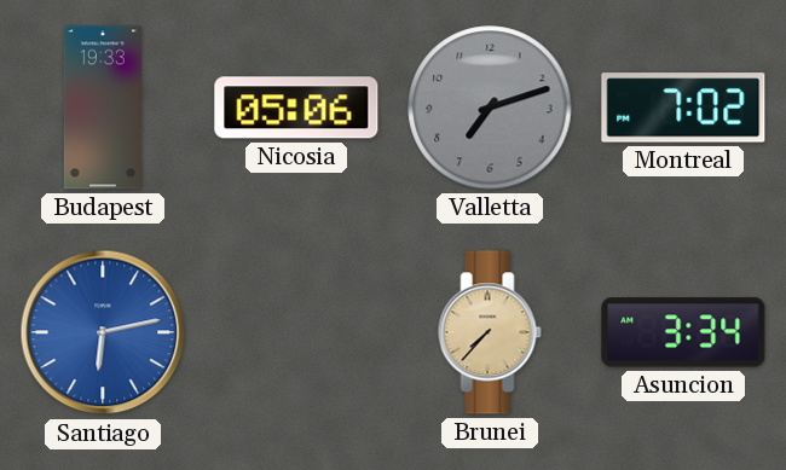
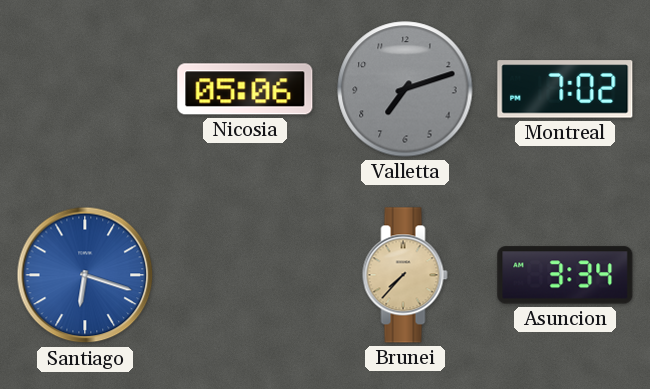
Budapest: 19:33 -> none
Santiago: 6:13 -> 6:18
